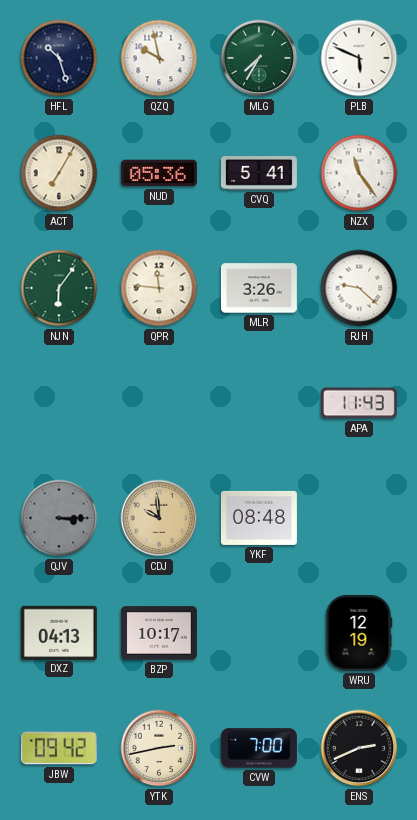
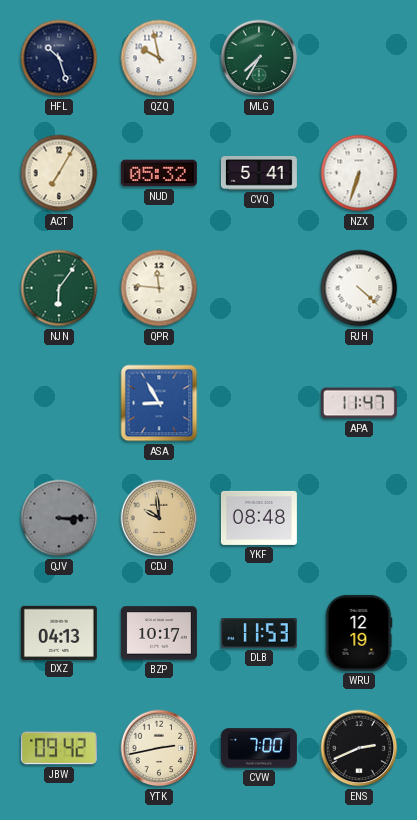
PLB: 5:49 -> none
NUD: 05:36 -> 05:32
NZX: 11:24 -> 6:33
MLR: 3:26 -> none
RJH: 9:22 -> 4:22
ASA: none -> 8:55
APA: 11:43 -> 11:47
DLB: none -> 11:53
